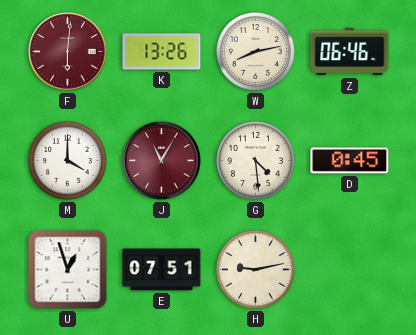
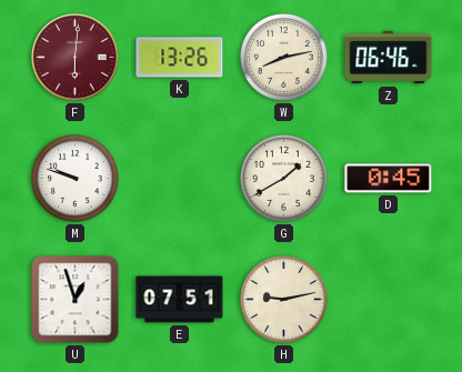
M: 4:00 -> 9:48
J: 11:05 -> none
G: 4:29 -> 1:40
